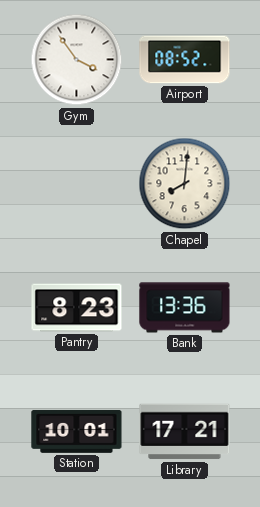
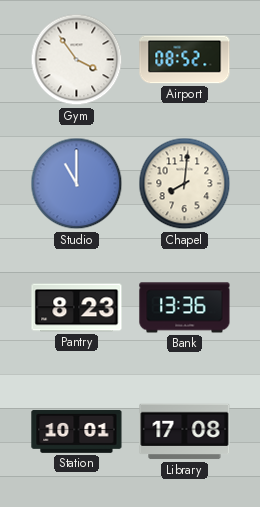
Studio: none -> 11:00
Library: 17:21 -> 17:08
